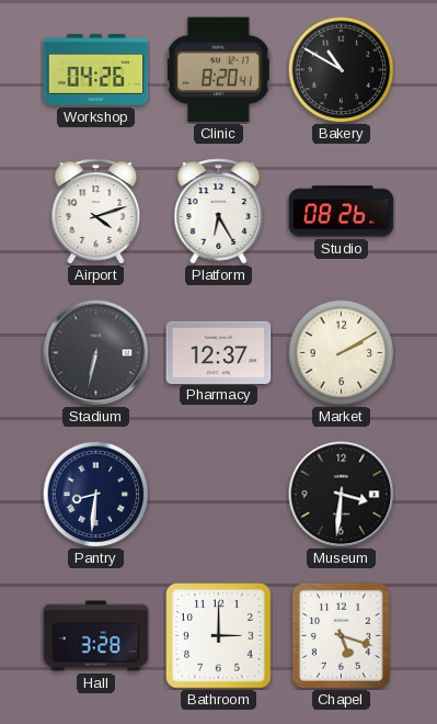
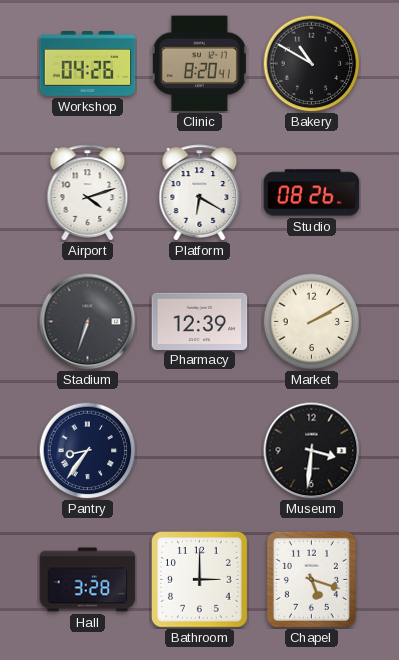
Platform: 6:25 -> 6:20
Stadium: 6:32 -> 6:33
Pharmacy: 12:37 -> 12:39
Pantry: 8:31 -> 8:36
